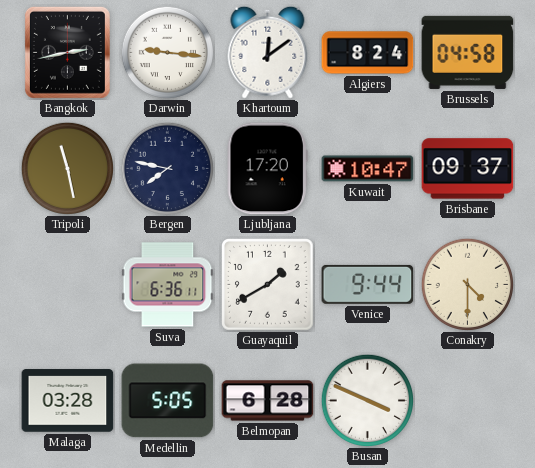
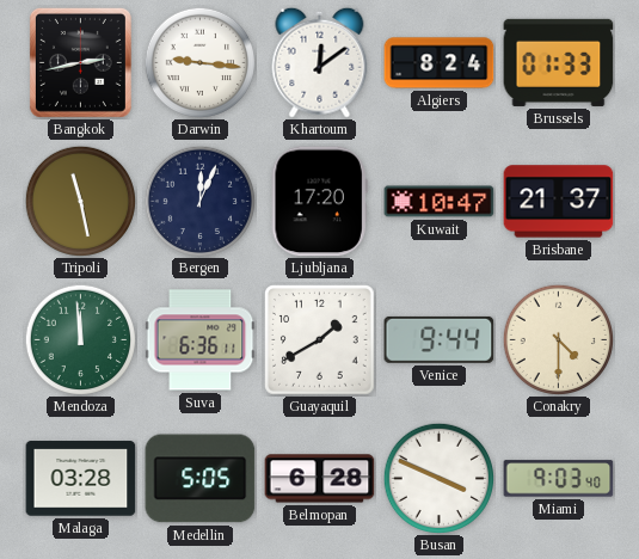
Brussels: 04:58 -> 01:33
Bergen: 7:47 -> 12:04
Brisbane: 09:37 -> 21:37
Mendoza: none -> 11:59
Miami: none -> 9:03
